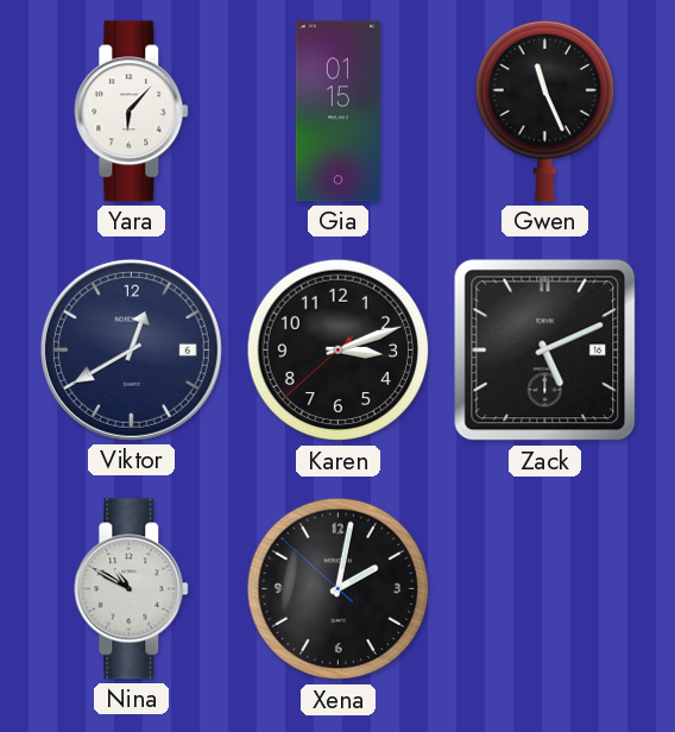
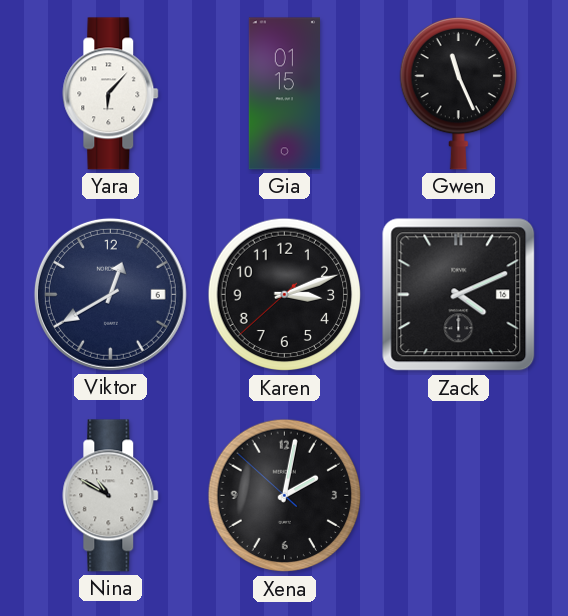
Zack: 5:11 -> 4:11
